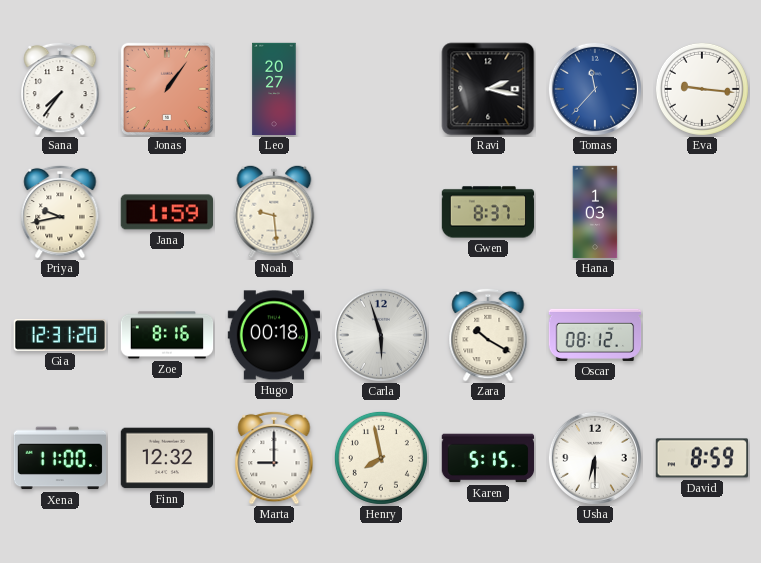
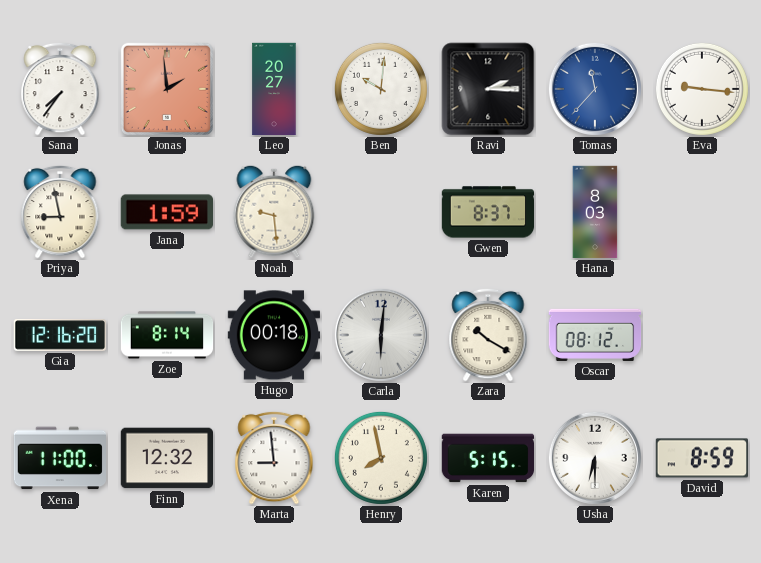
Jonas: 1:06 -> 1:59
Ben: none -> 10:01
Ravi: 2:17 -> 2:15
Priya: 9:43 -> 8:58
Hana: 1:03 -> 8:03
Gia: 12:31 -> 12:16
Zoe: 8:16 -> 8:14
Carla: 5:57 -> 6:01
Marta: 9:00 -> 8:59
